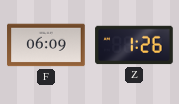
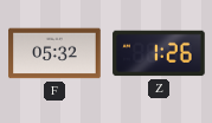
F: 06:09 -> 05:32
